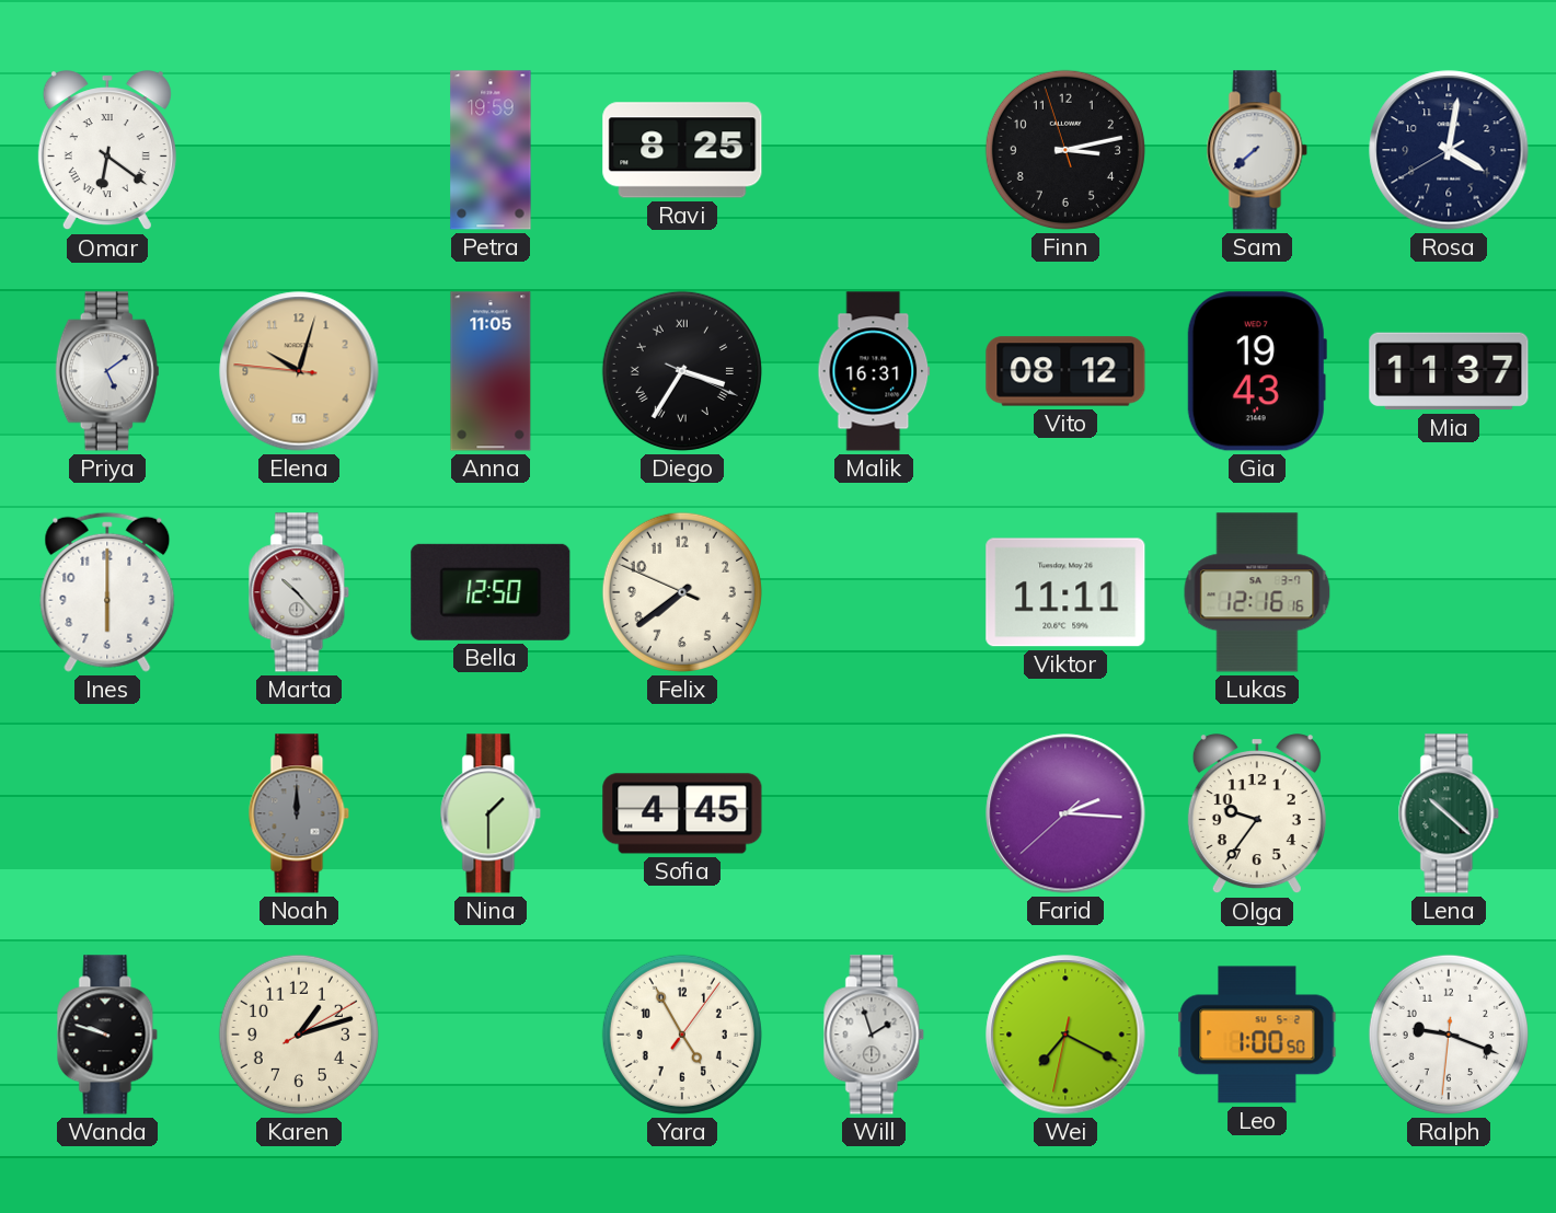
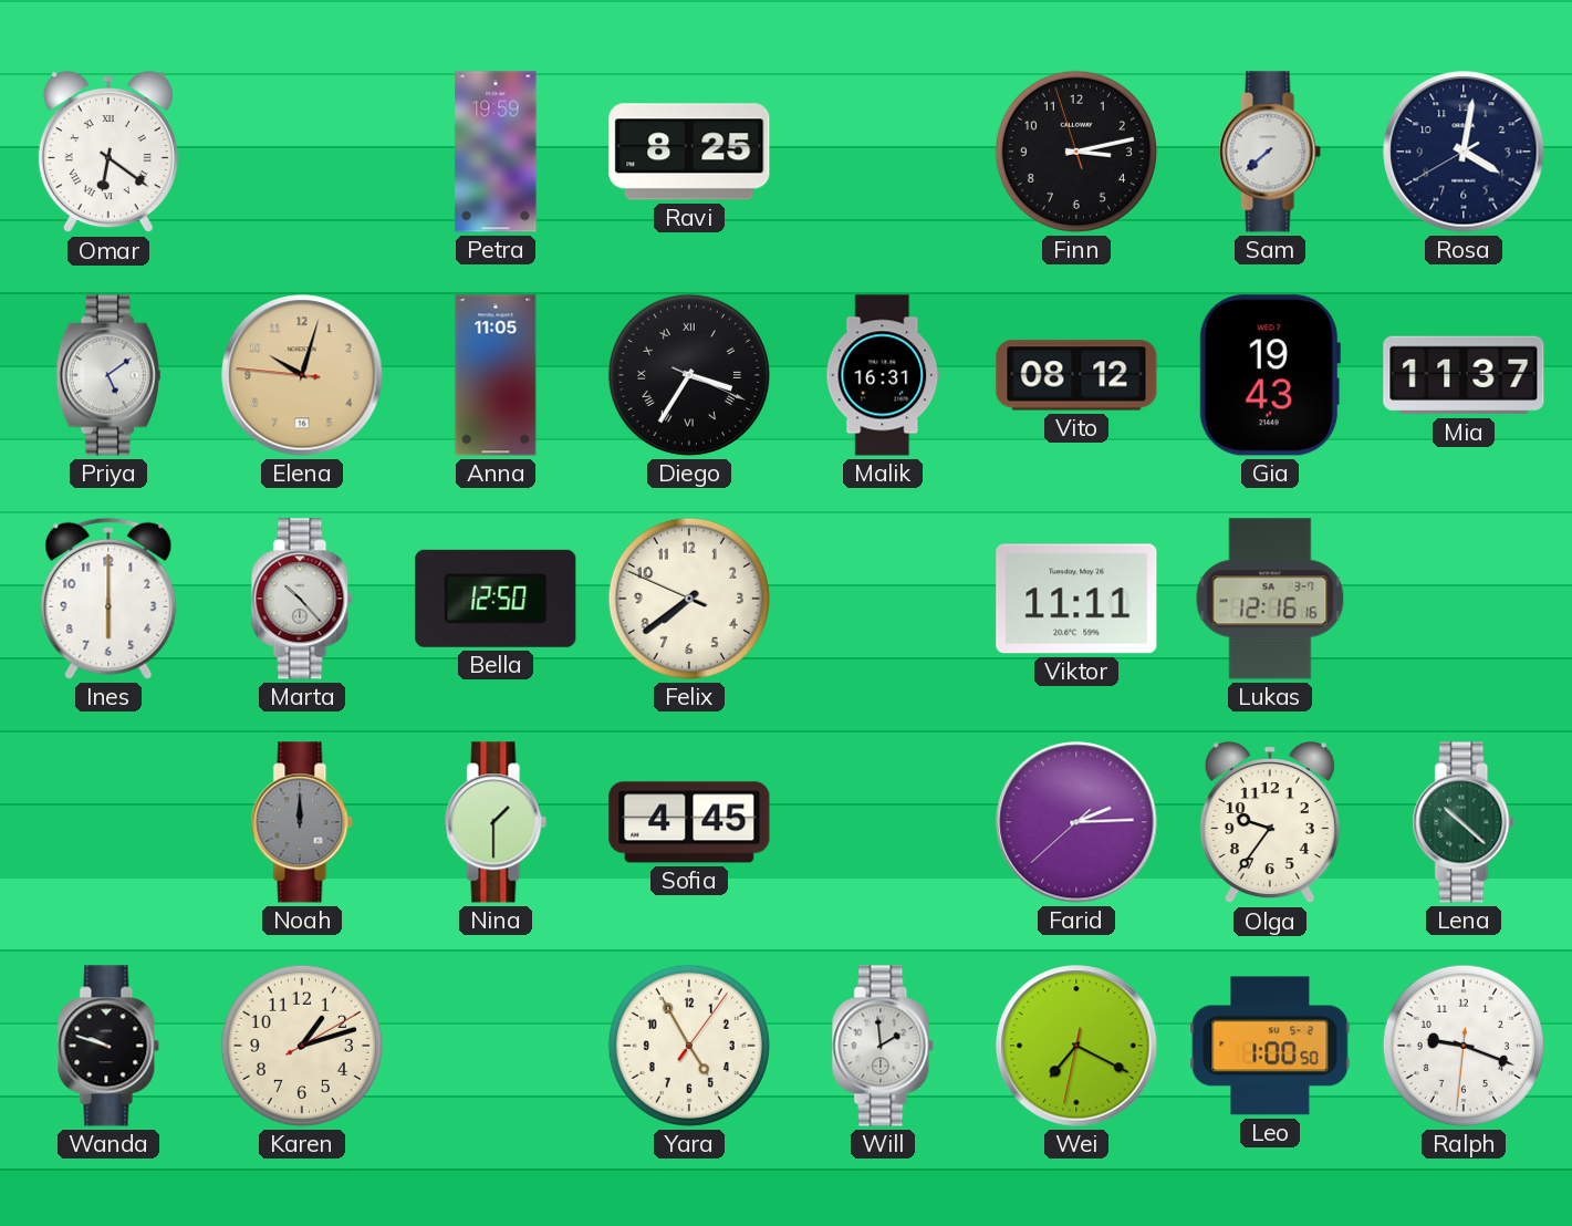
Farid: 2:15 -> 2:14
Will: 1:57 -> 1:59
